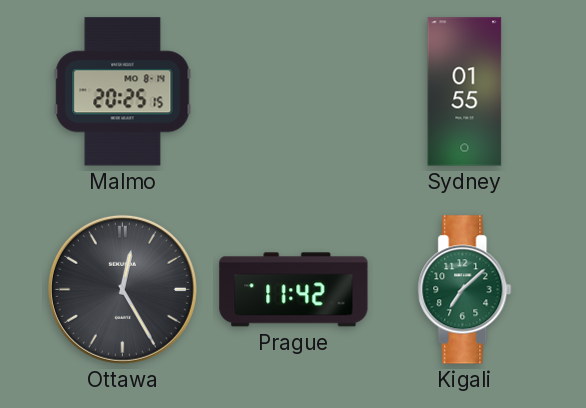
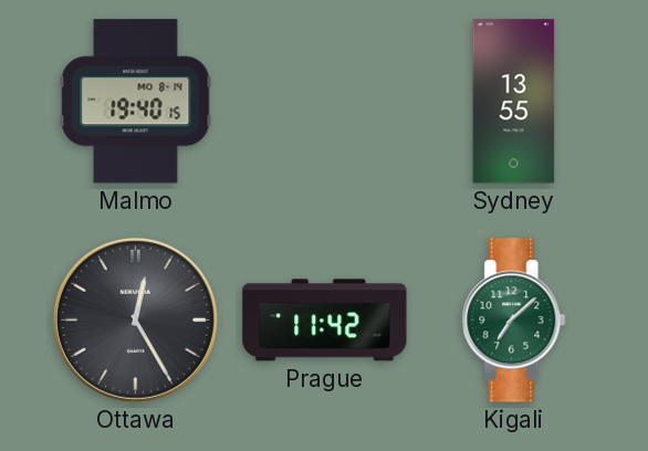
Malmo: 20:25 -> 19:40
Sydney: 01:55 -> 13:55
